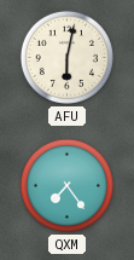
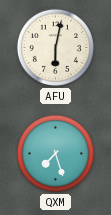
QXM: 7:24 -> 7:27
